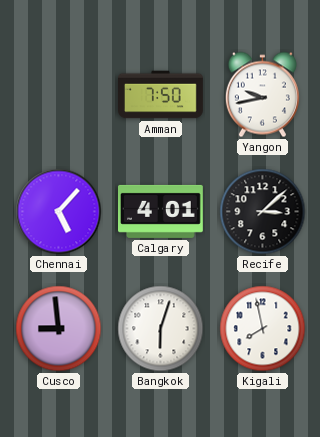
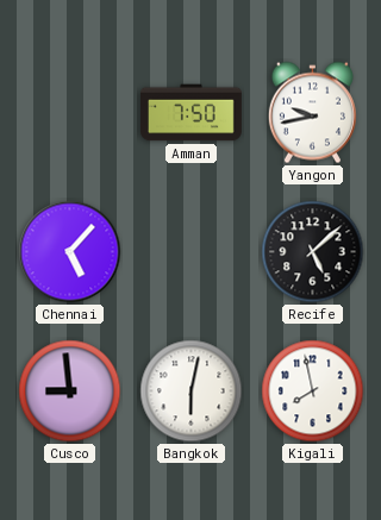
Calgary: 4:01 -> none
Recife: 3:08 -> 5:08
Bangkok: 6:03 -> 6:02
